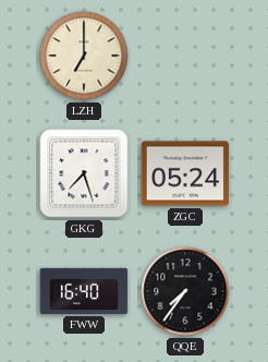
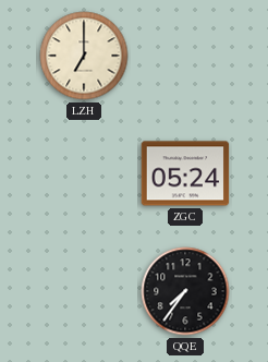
GKG: 7:27 -> none
FWW: 16:40 -> none
